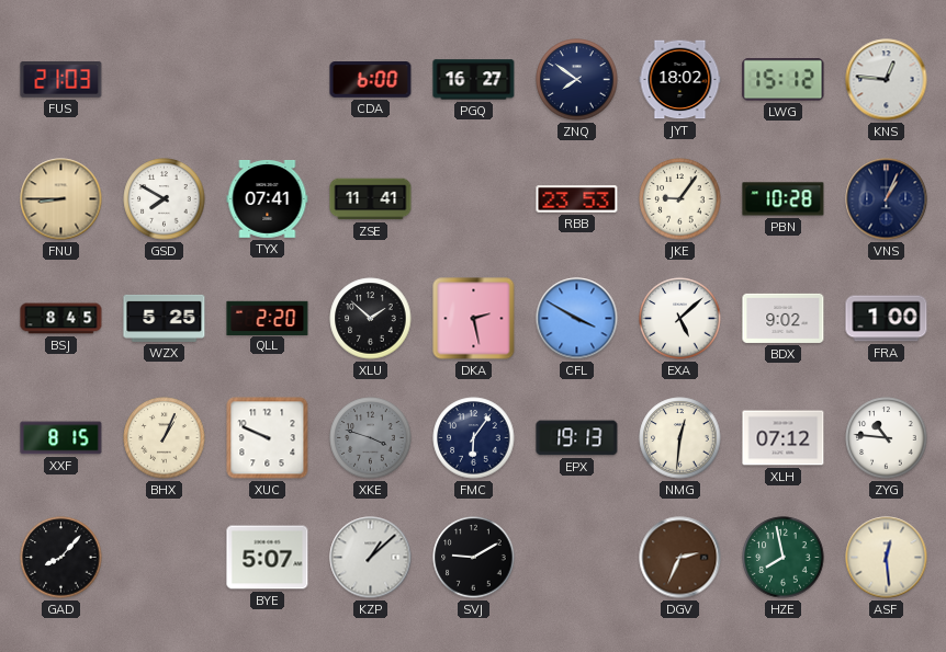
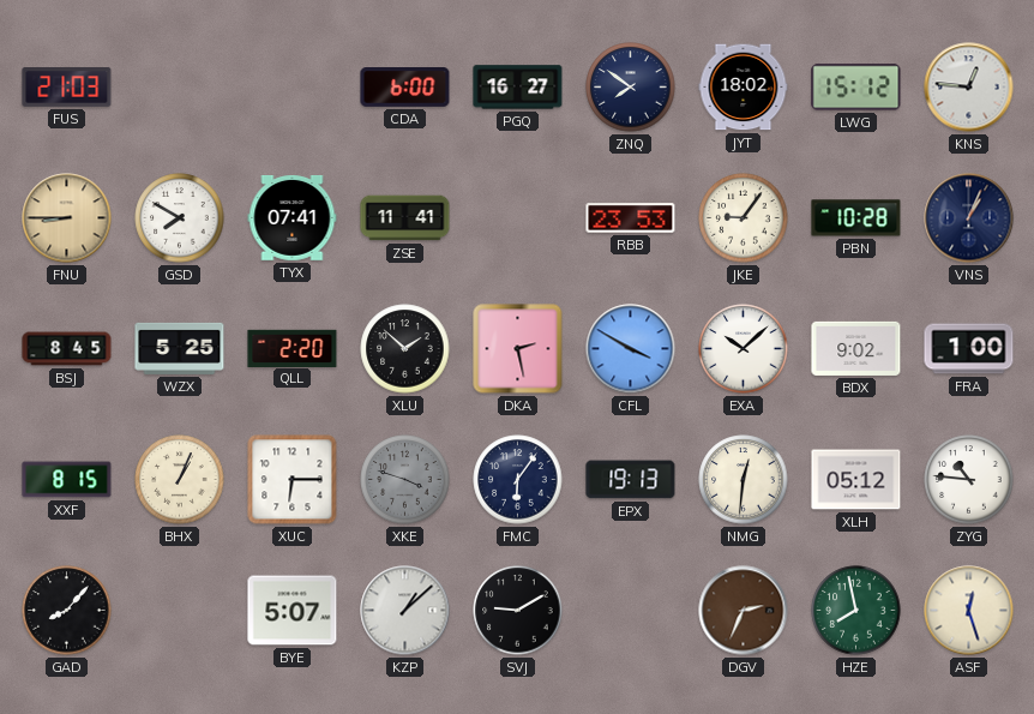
EXA: 5:08 -> 10:08
XUC: 9:49 -> 6:15
XLH: 07:12 -> 05:12
ASF: 12:29 -> 12:27
